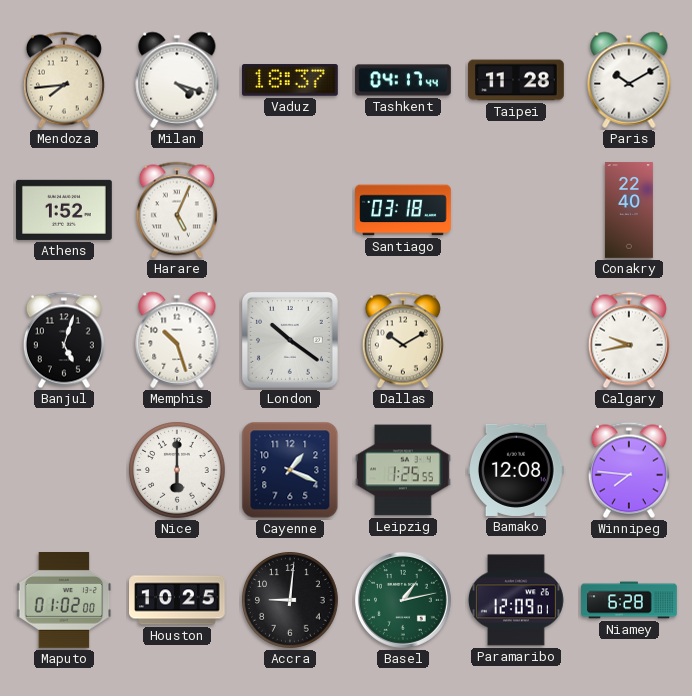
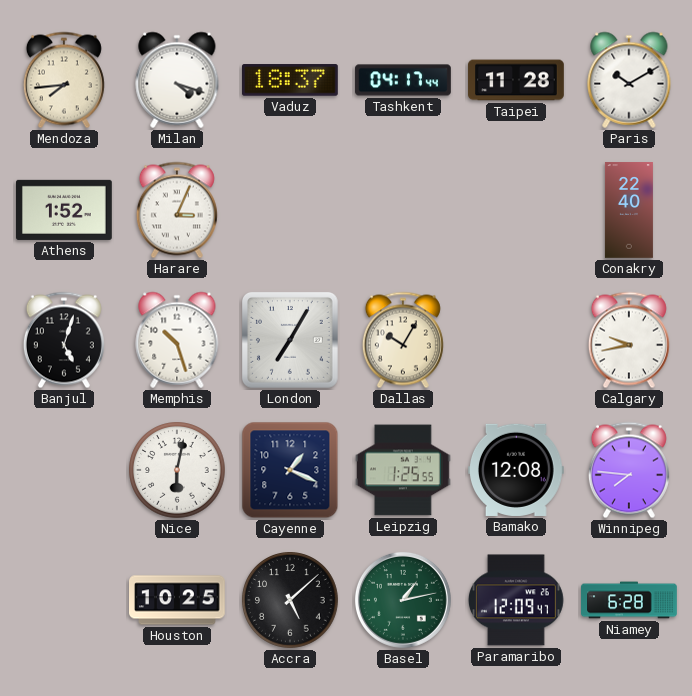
Harare: 5:04 -> 3:04
Santiago: 03:18 -> none
London: 10:21 -> 7:05
Dallas: 10:10 -> 10:05
Nice: 6:00 -> 6:02
Maputo: 01:02 -> none
Accra: 9:01 -> 5:08
Paramaribo: 12:09:01 -> 12:09:47
